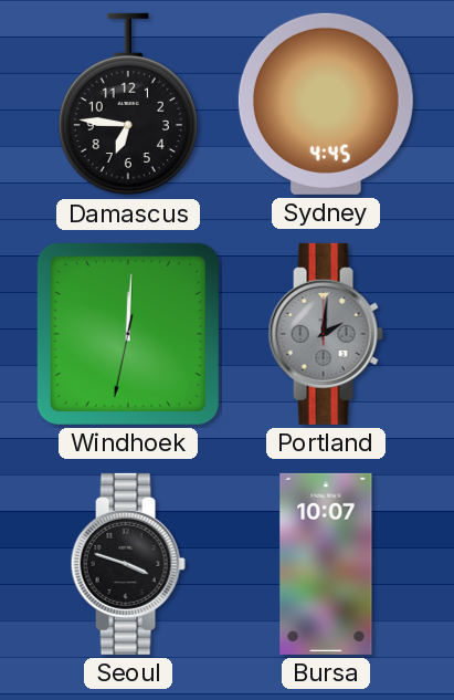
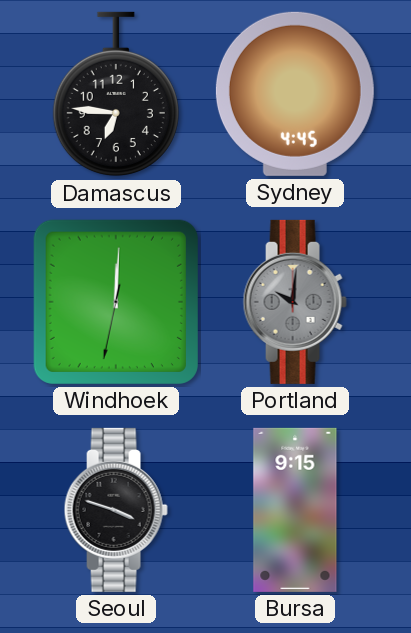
Portland: 2:01 -> 10:01
Bursa: 10:07 -> 9:15
